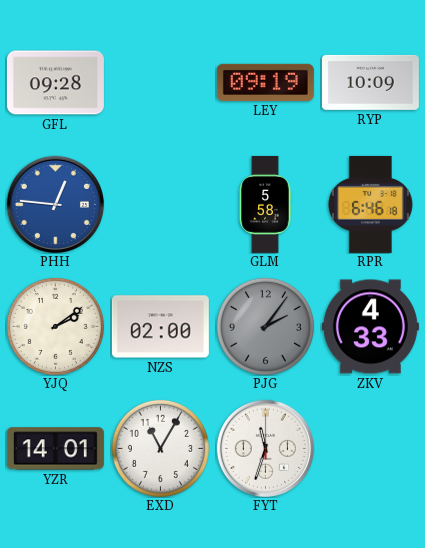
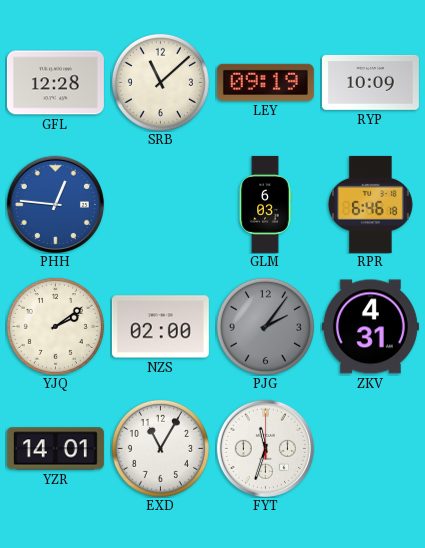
GFL: 09:28 -> 12:28
SRB: none -> 11:08
GLM: 5:58 -> 6:03
ZKV: 4:33 -> 4:31
